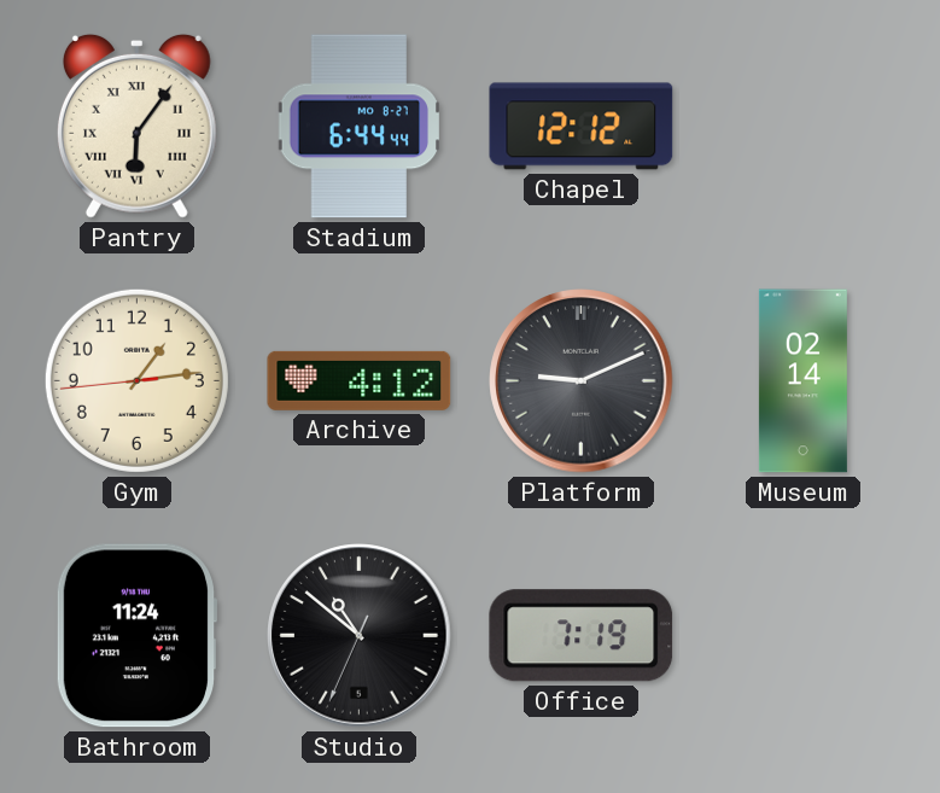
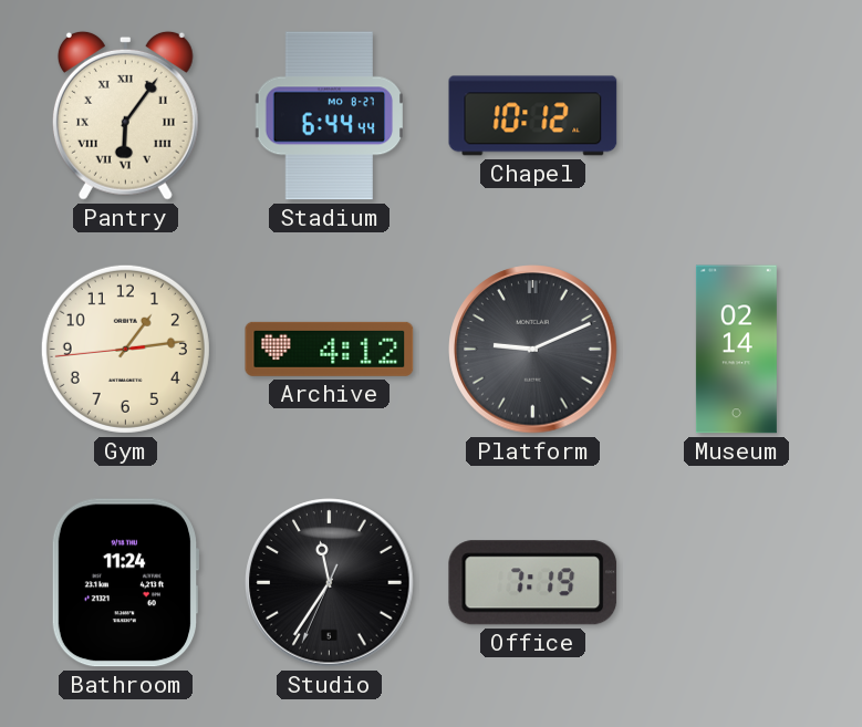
Chapel: 12:12 -> 10:12
Studio: 10:51 -> 11:35
